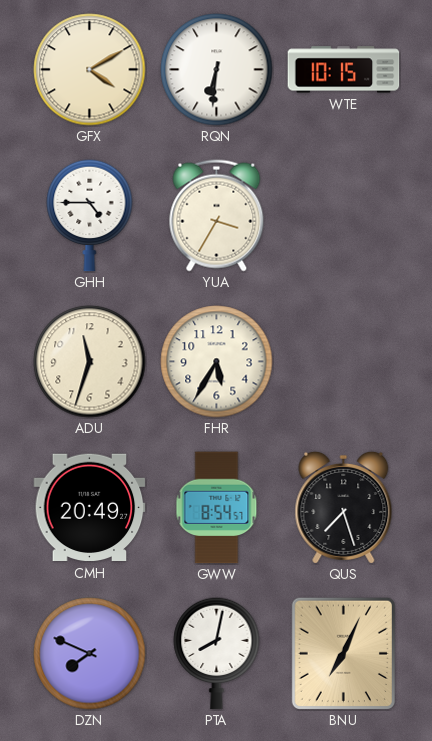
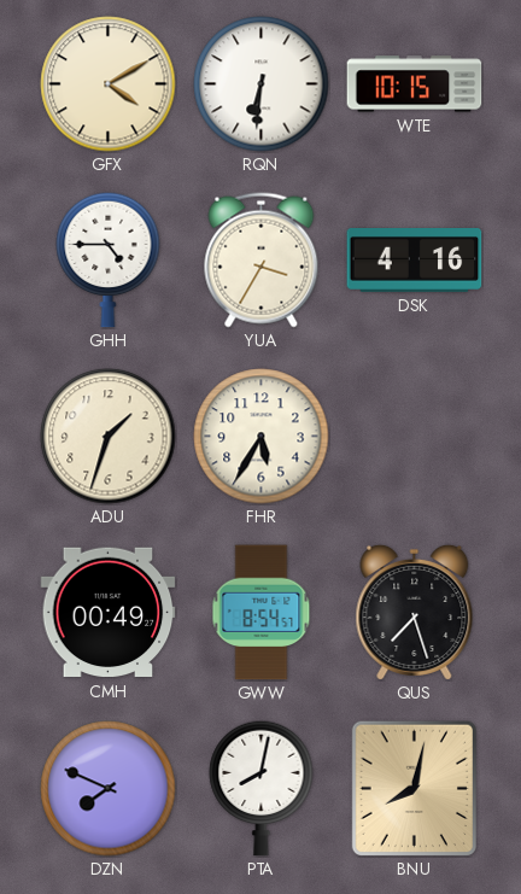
DSK: none -> 4:16
ADU: 11:33 -> 1:33
CMH: 20:49 -> 00:49
BNU: 7:04 -> 8:02
